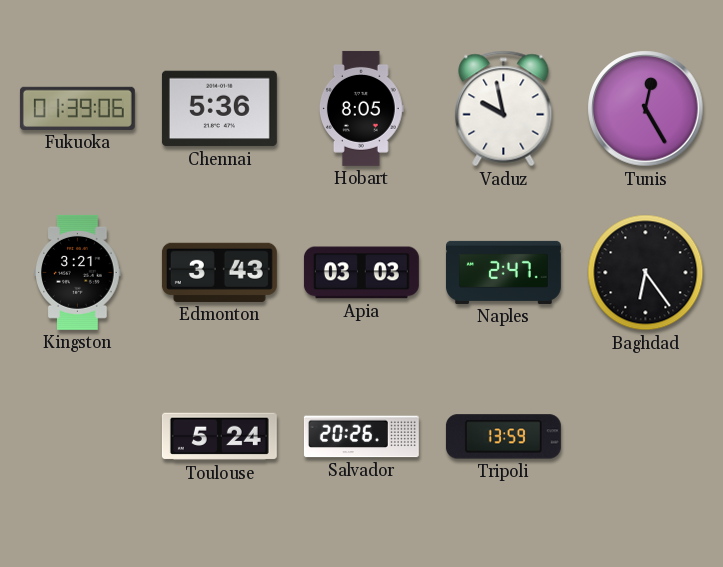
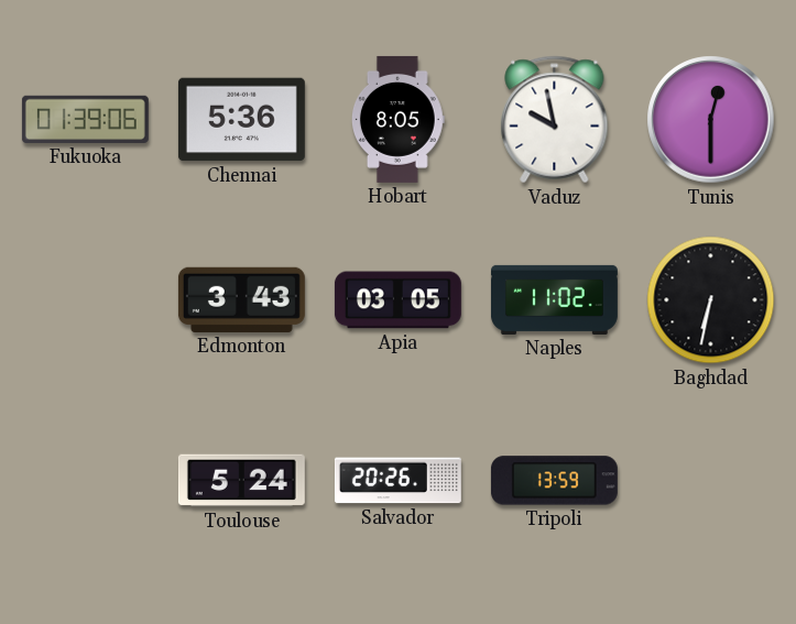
Tunis: 12:25 -> 12:30
Kingston: 3:21 -> none
Apia: 03:03 -> 03:05
Naples: 2:47 -> 11:02
Baghdad: 6:24 -> 6:32
